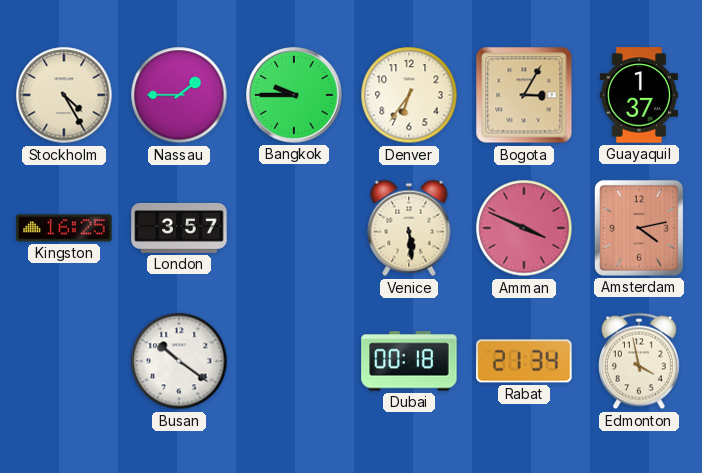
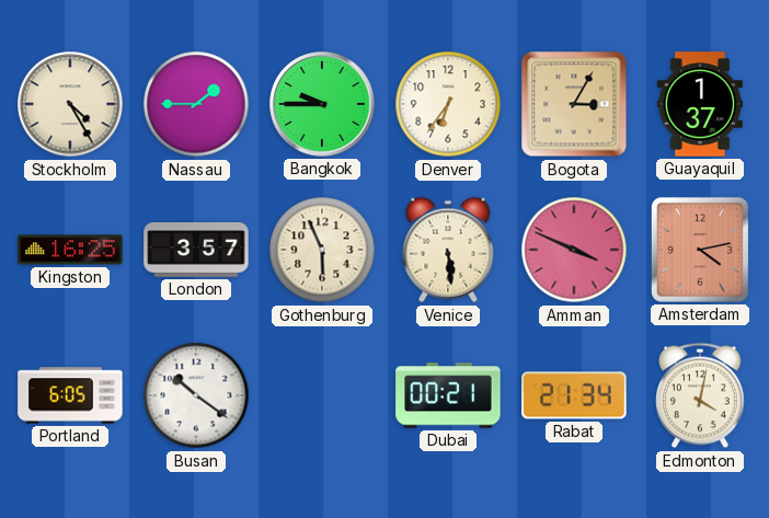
Gothenburg: none -> 5:56
Portland: none -> 6:05
Dubai: 00:18 -> 00:21
Edmonton: 3:58 -> 4:02
